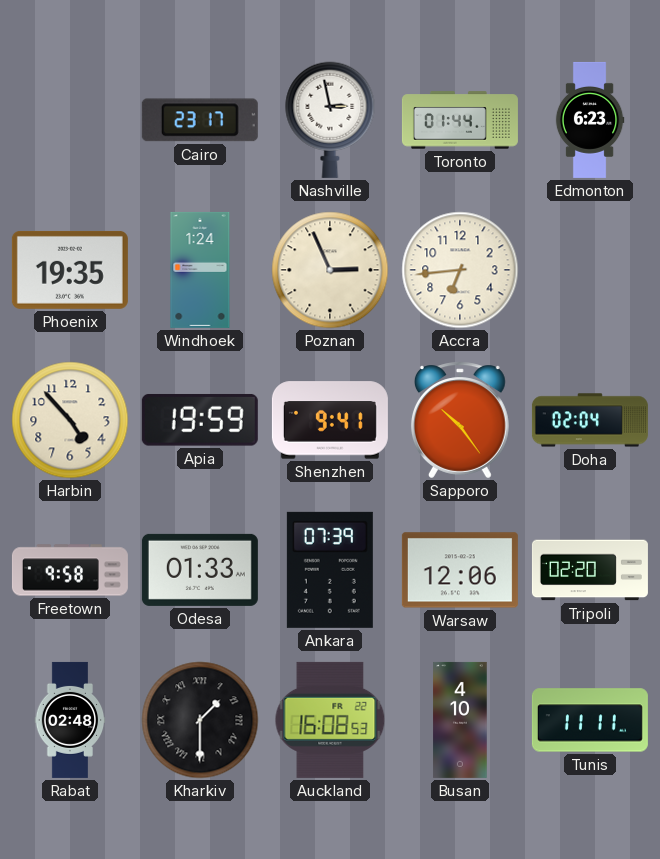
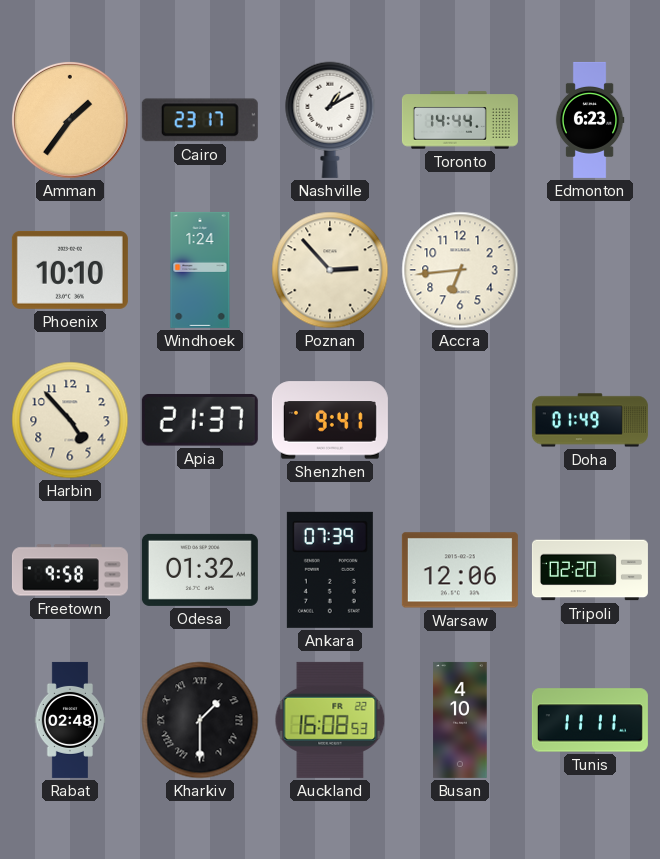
Amman: none -> 1:36
Nashville: 2:58 -> 1:10
Toronto: 01:44 -> 14:44
Phoenix: 19:35 -> 10:10
Poznan: 2:56 -> 2:53
Apia: 19:59 -> 21:37
Sapporo: 10:24 -> none
Doha: 02:04 -> 01:49
Odesa: 01:33 -> 01:32
